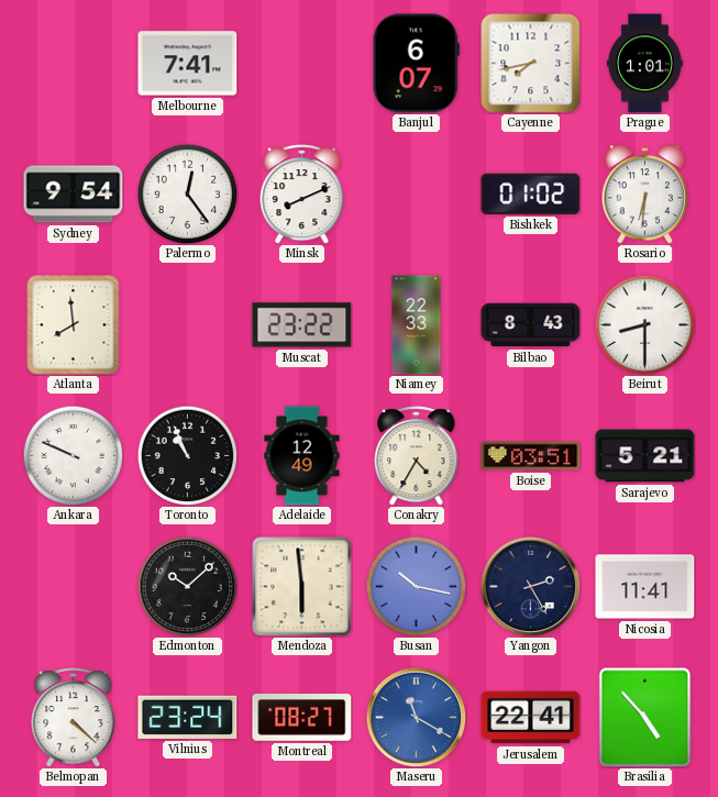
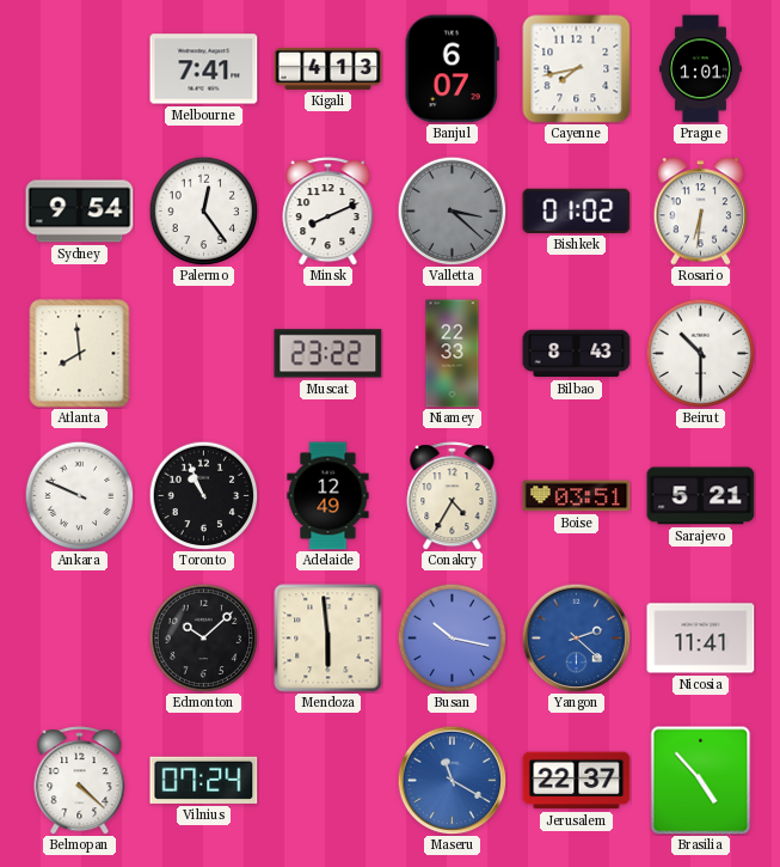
Kigali: none -> 4:13
Valletta: none -> 3:22
Beirut: 8:30 -> 10:30
Yangon: 2:25 -> 2:22
Yangon dial: navy -> blue
Vilnius: 23:24 -> 07:24
Montreal: 08:27 -> none
Jerusalem: 22:41 -> 22:37
